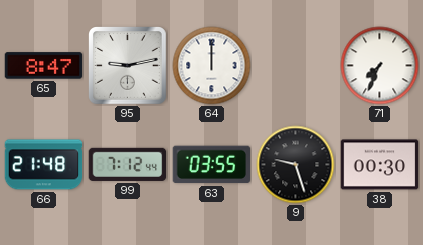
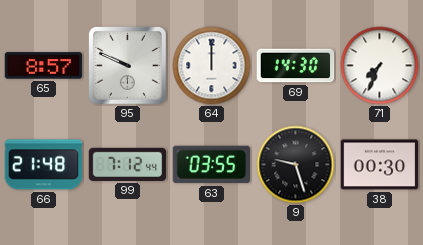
65: 8:47 -> 8:57
95: 9:13 -> 9:49
69: none -> 14:30
